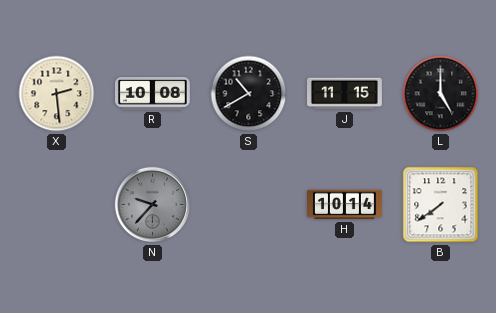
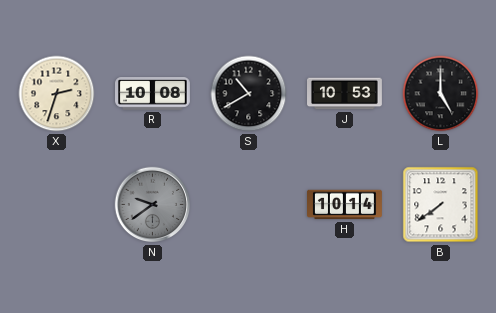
X: 2:29 -> 2:33
J: 11:15 -> 10:53
N: 9:37 -> 9:39
